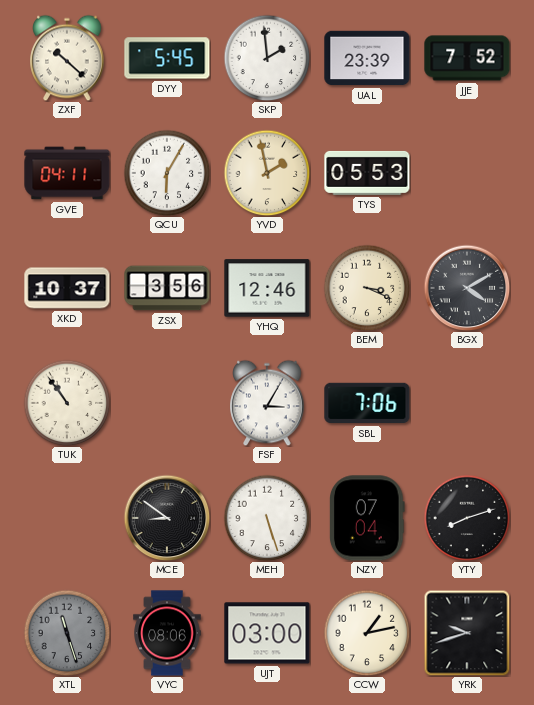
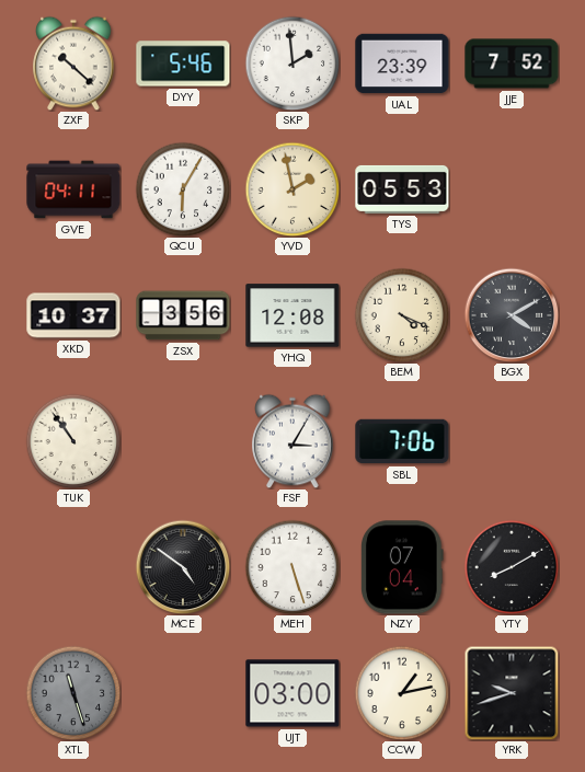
DYY: 5:45 -> 5:46
YHQ: 12:46 -> 12:08
BEM: 3:19 -> 4:19
MCE: 8:51 -> 4:51
YTY: 8:12 -> 8:10
VYC: 08:06 -> none
